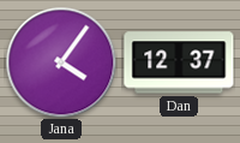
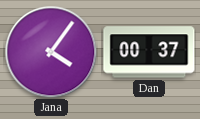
Dan: 12:37 -> 00:37
